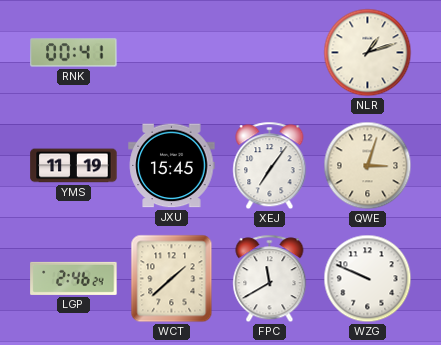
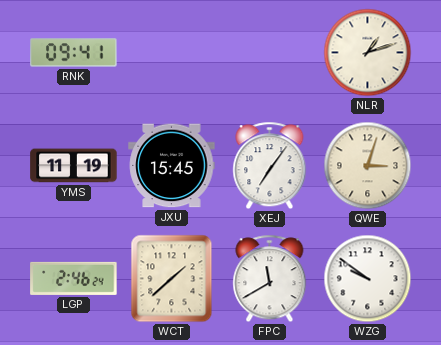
RNK: 00:41 -> 09:41
WZG: 9:49 -> 9:51
